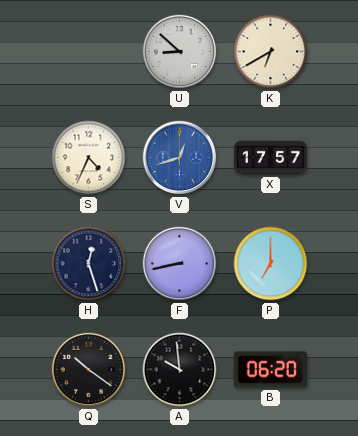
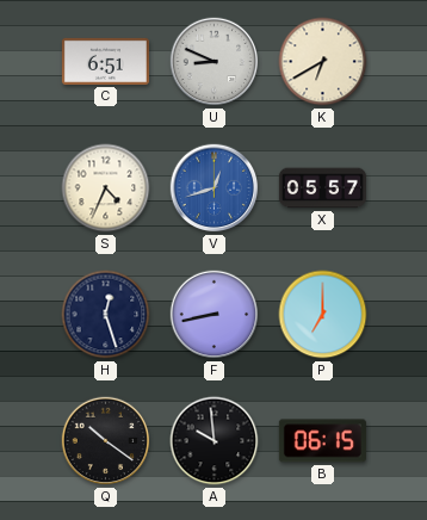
C: none -> 6:51
U: 8:52 -> 8:49
X: 17:57 -> 05:57
B: 06:20 -> 06:15
